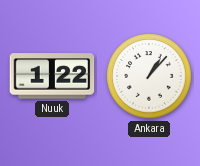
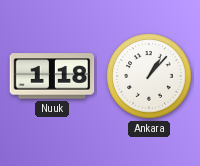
Nuuk: 1:22 -> 1:18
